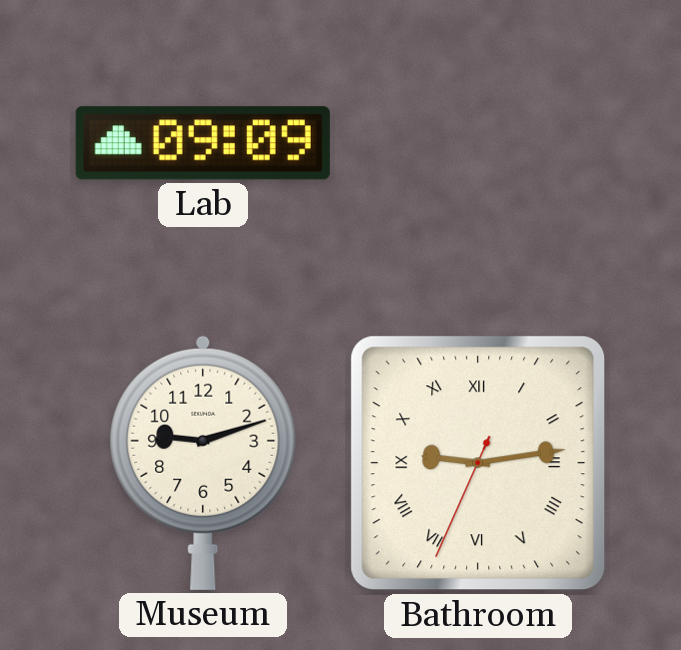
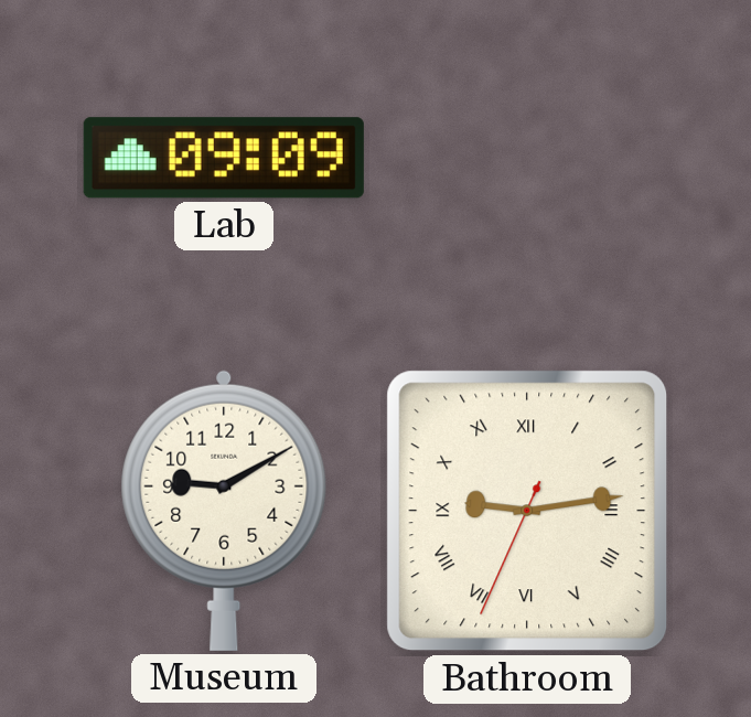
Museum: 9:12 -> 9:10
